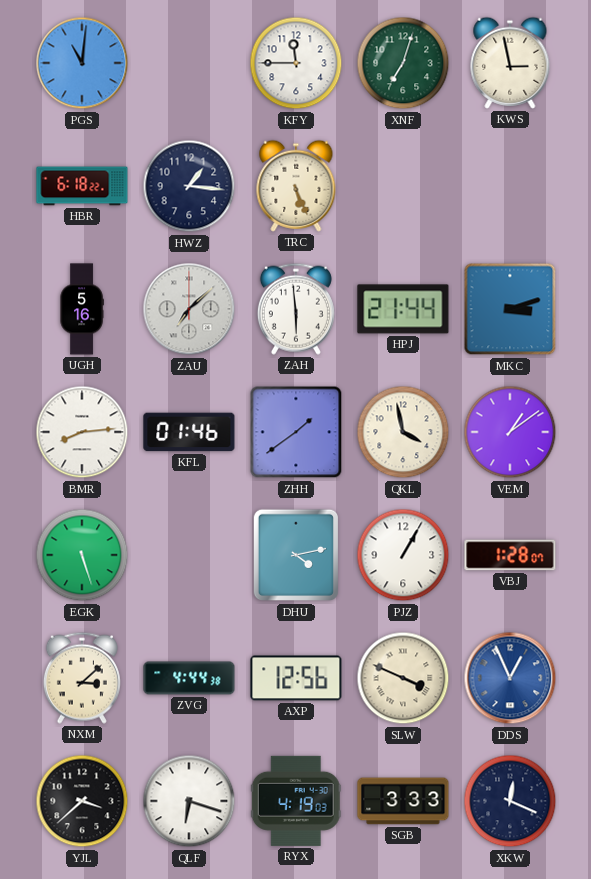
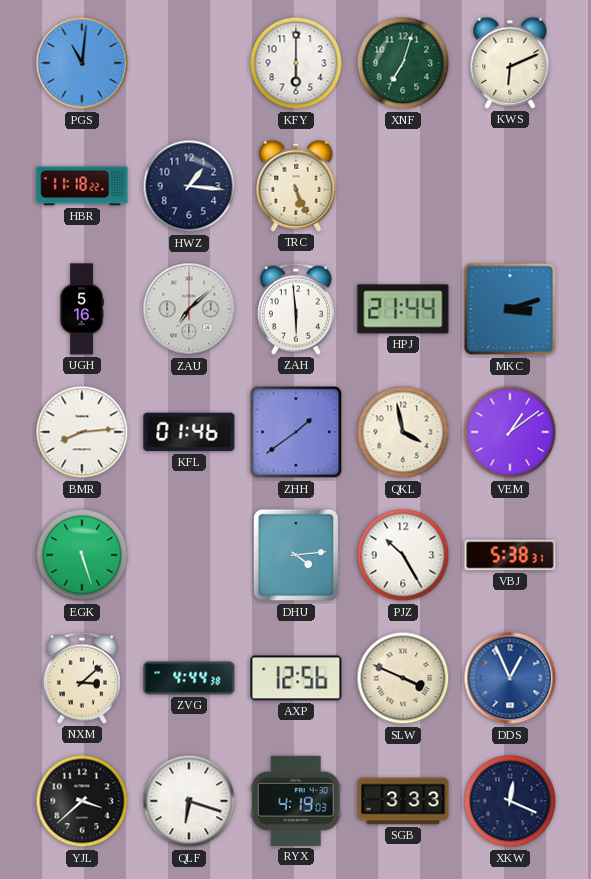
KFY: 11:45 -> 6:00
KWS: 2:58 -> 6:11
HBR: 6:18 -> 11:18
DHU: 4:13 -> 4:14
PJZ: 1:05 -> 10:25
VBJ: 1:28 -> 5:38
